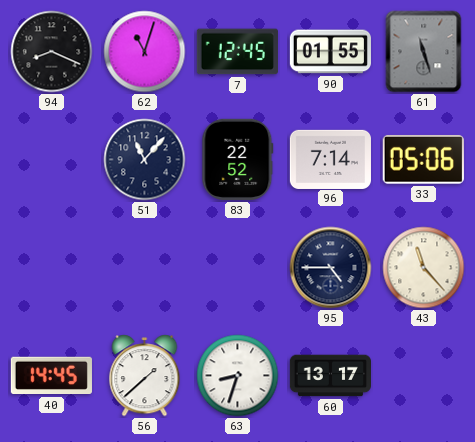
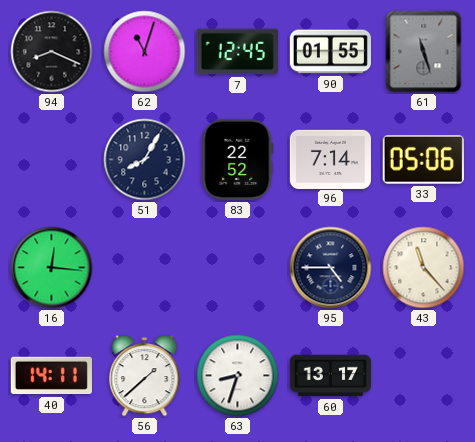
51: 11:07 -> 8:05
16: none -> 12:16
40: 14:45 -> 14:11
